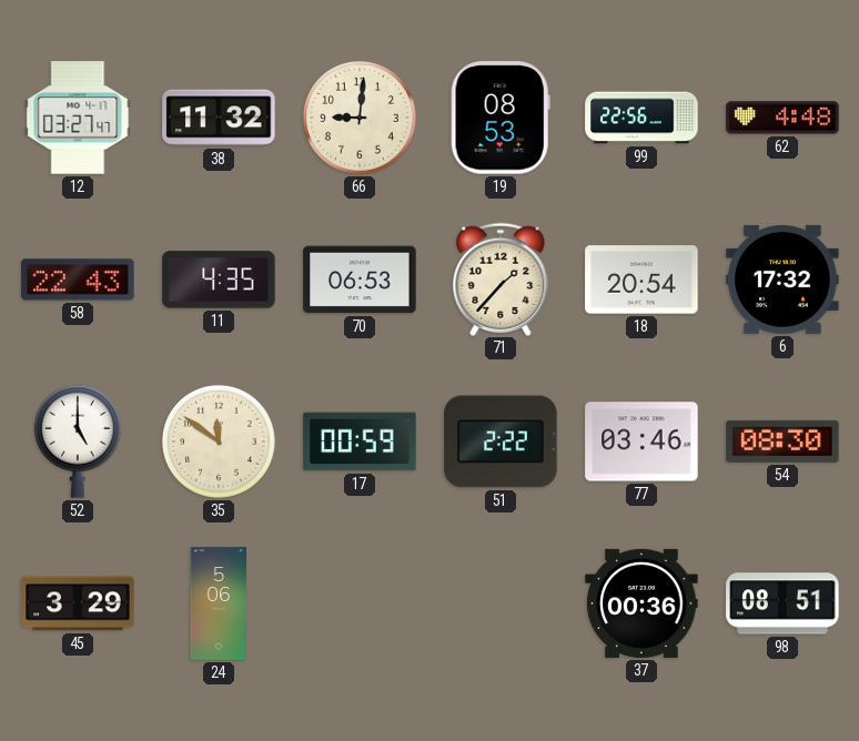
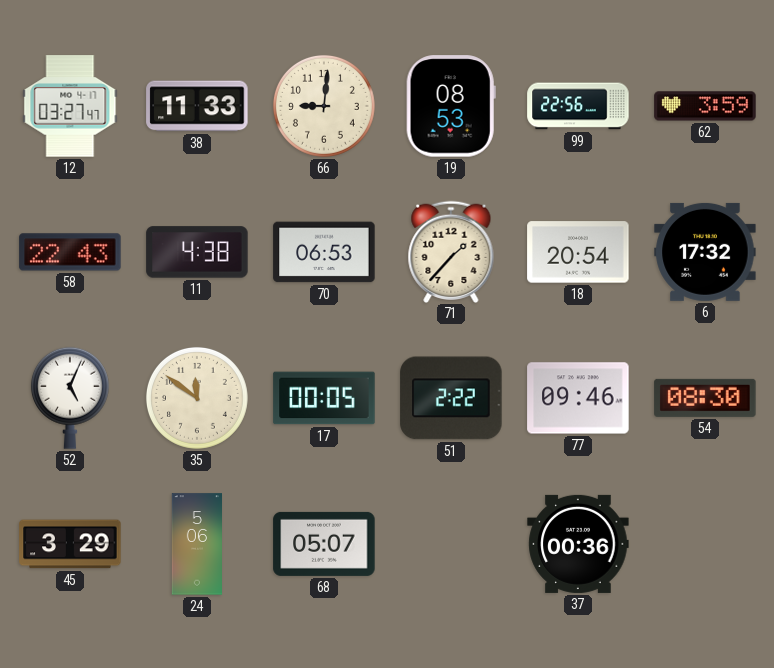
38: 11:32 -> 11:33
62: 4:48 -> 3:59
11: 4:35 -> 4:38
52: 5:00 -> 5:04
17: 00:59 -> 00:05
77: 03:46 -> 09:46
68: none -> 05:07
98: 08:51 -> none
